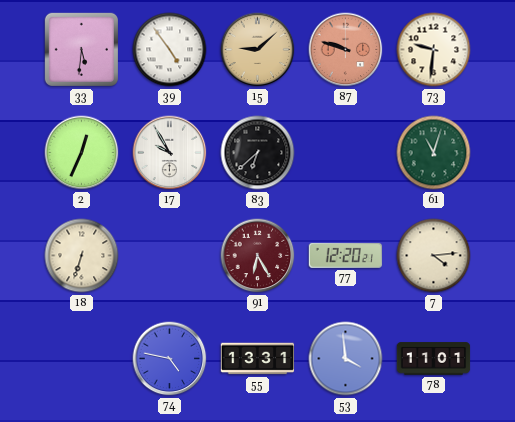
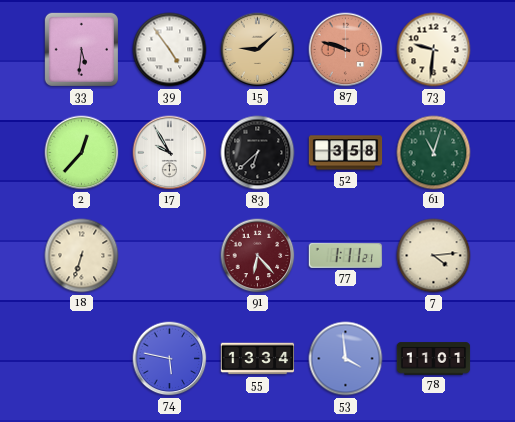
2: 12:34 -> 12:37
52: none -> 3:58
91: 6:25 -> 6:23
77: 12:20 -> 1:11
74: 4:47 -> 5:47
55: 13:31 -> 13:34
